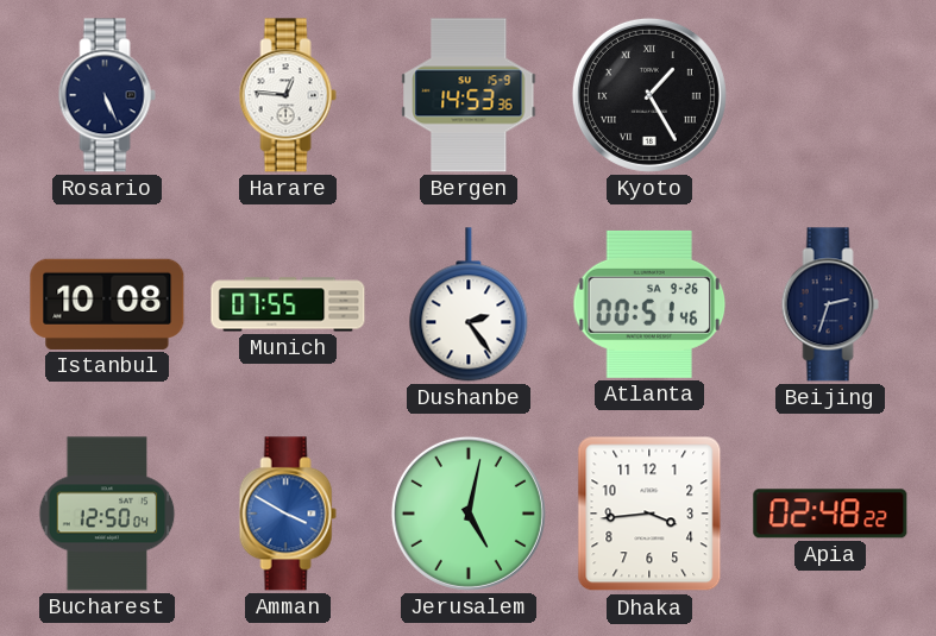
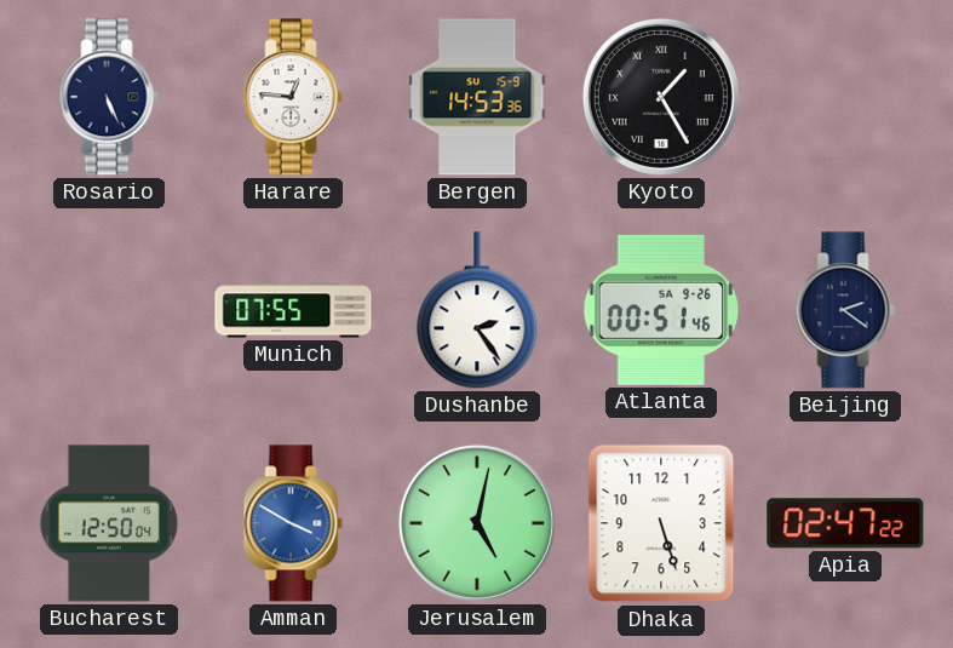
Istanbul: 10:08 -> none
Beijing: 2:33 -> 2:21
Dhaka: 3:44 -> 5:27
Apia: 02:48 -> 02:47
